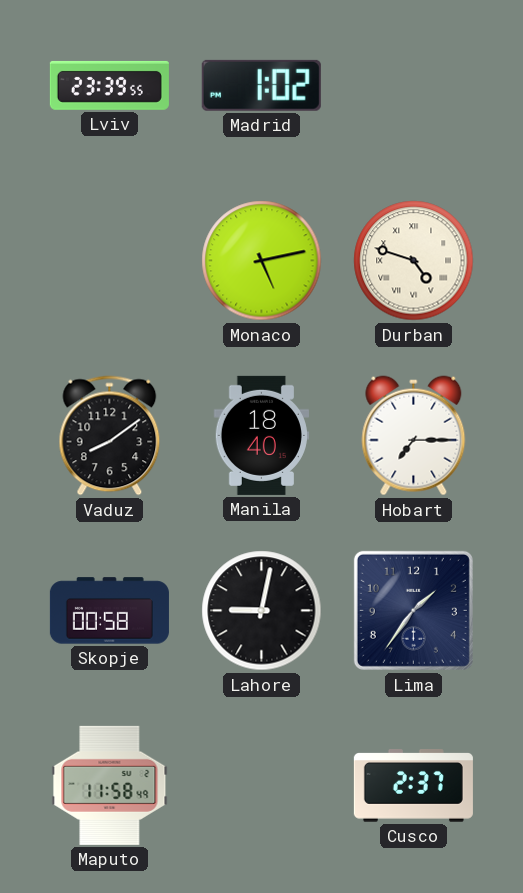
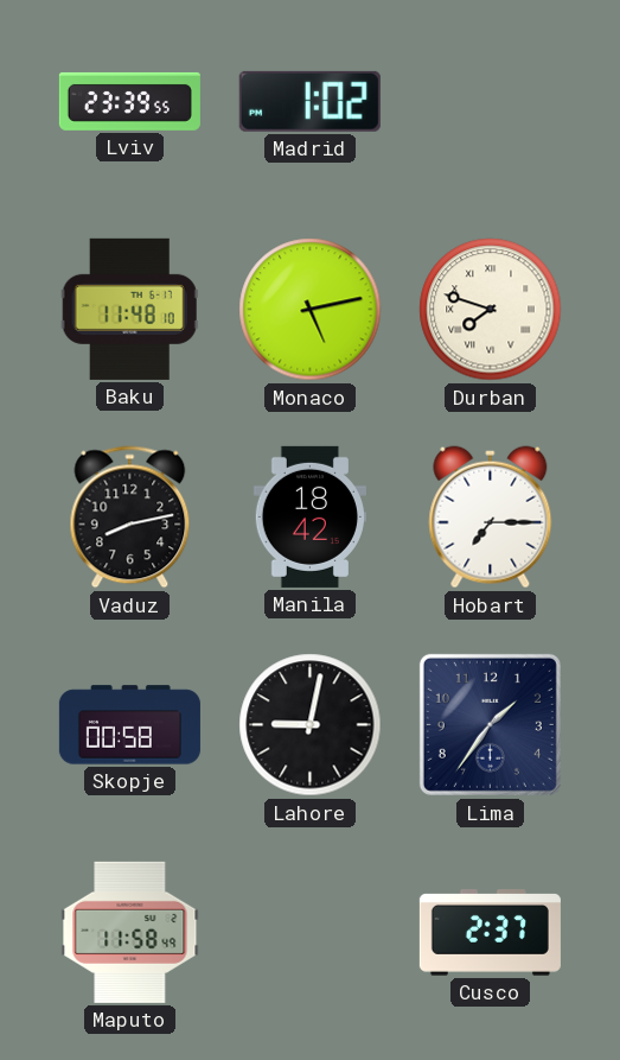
Baku: none -> 11:48
Durban: 4:48 -> 7:48
Vaduz: 8:09 -> 8:13
Manila: 18:40 -> 18:42
